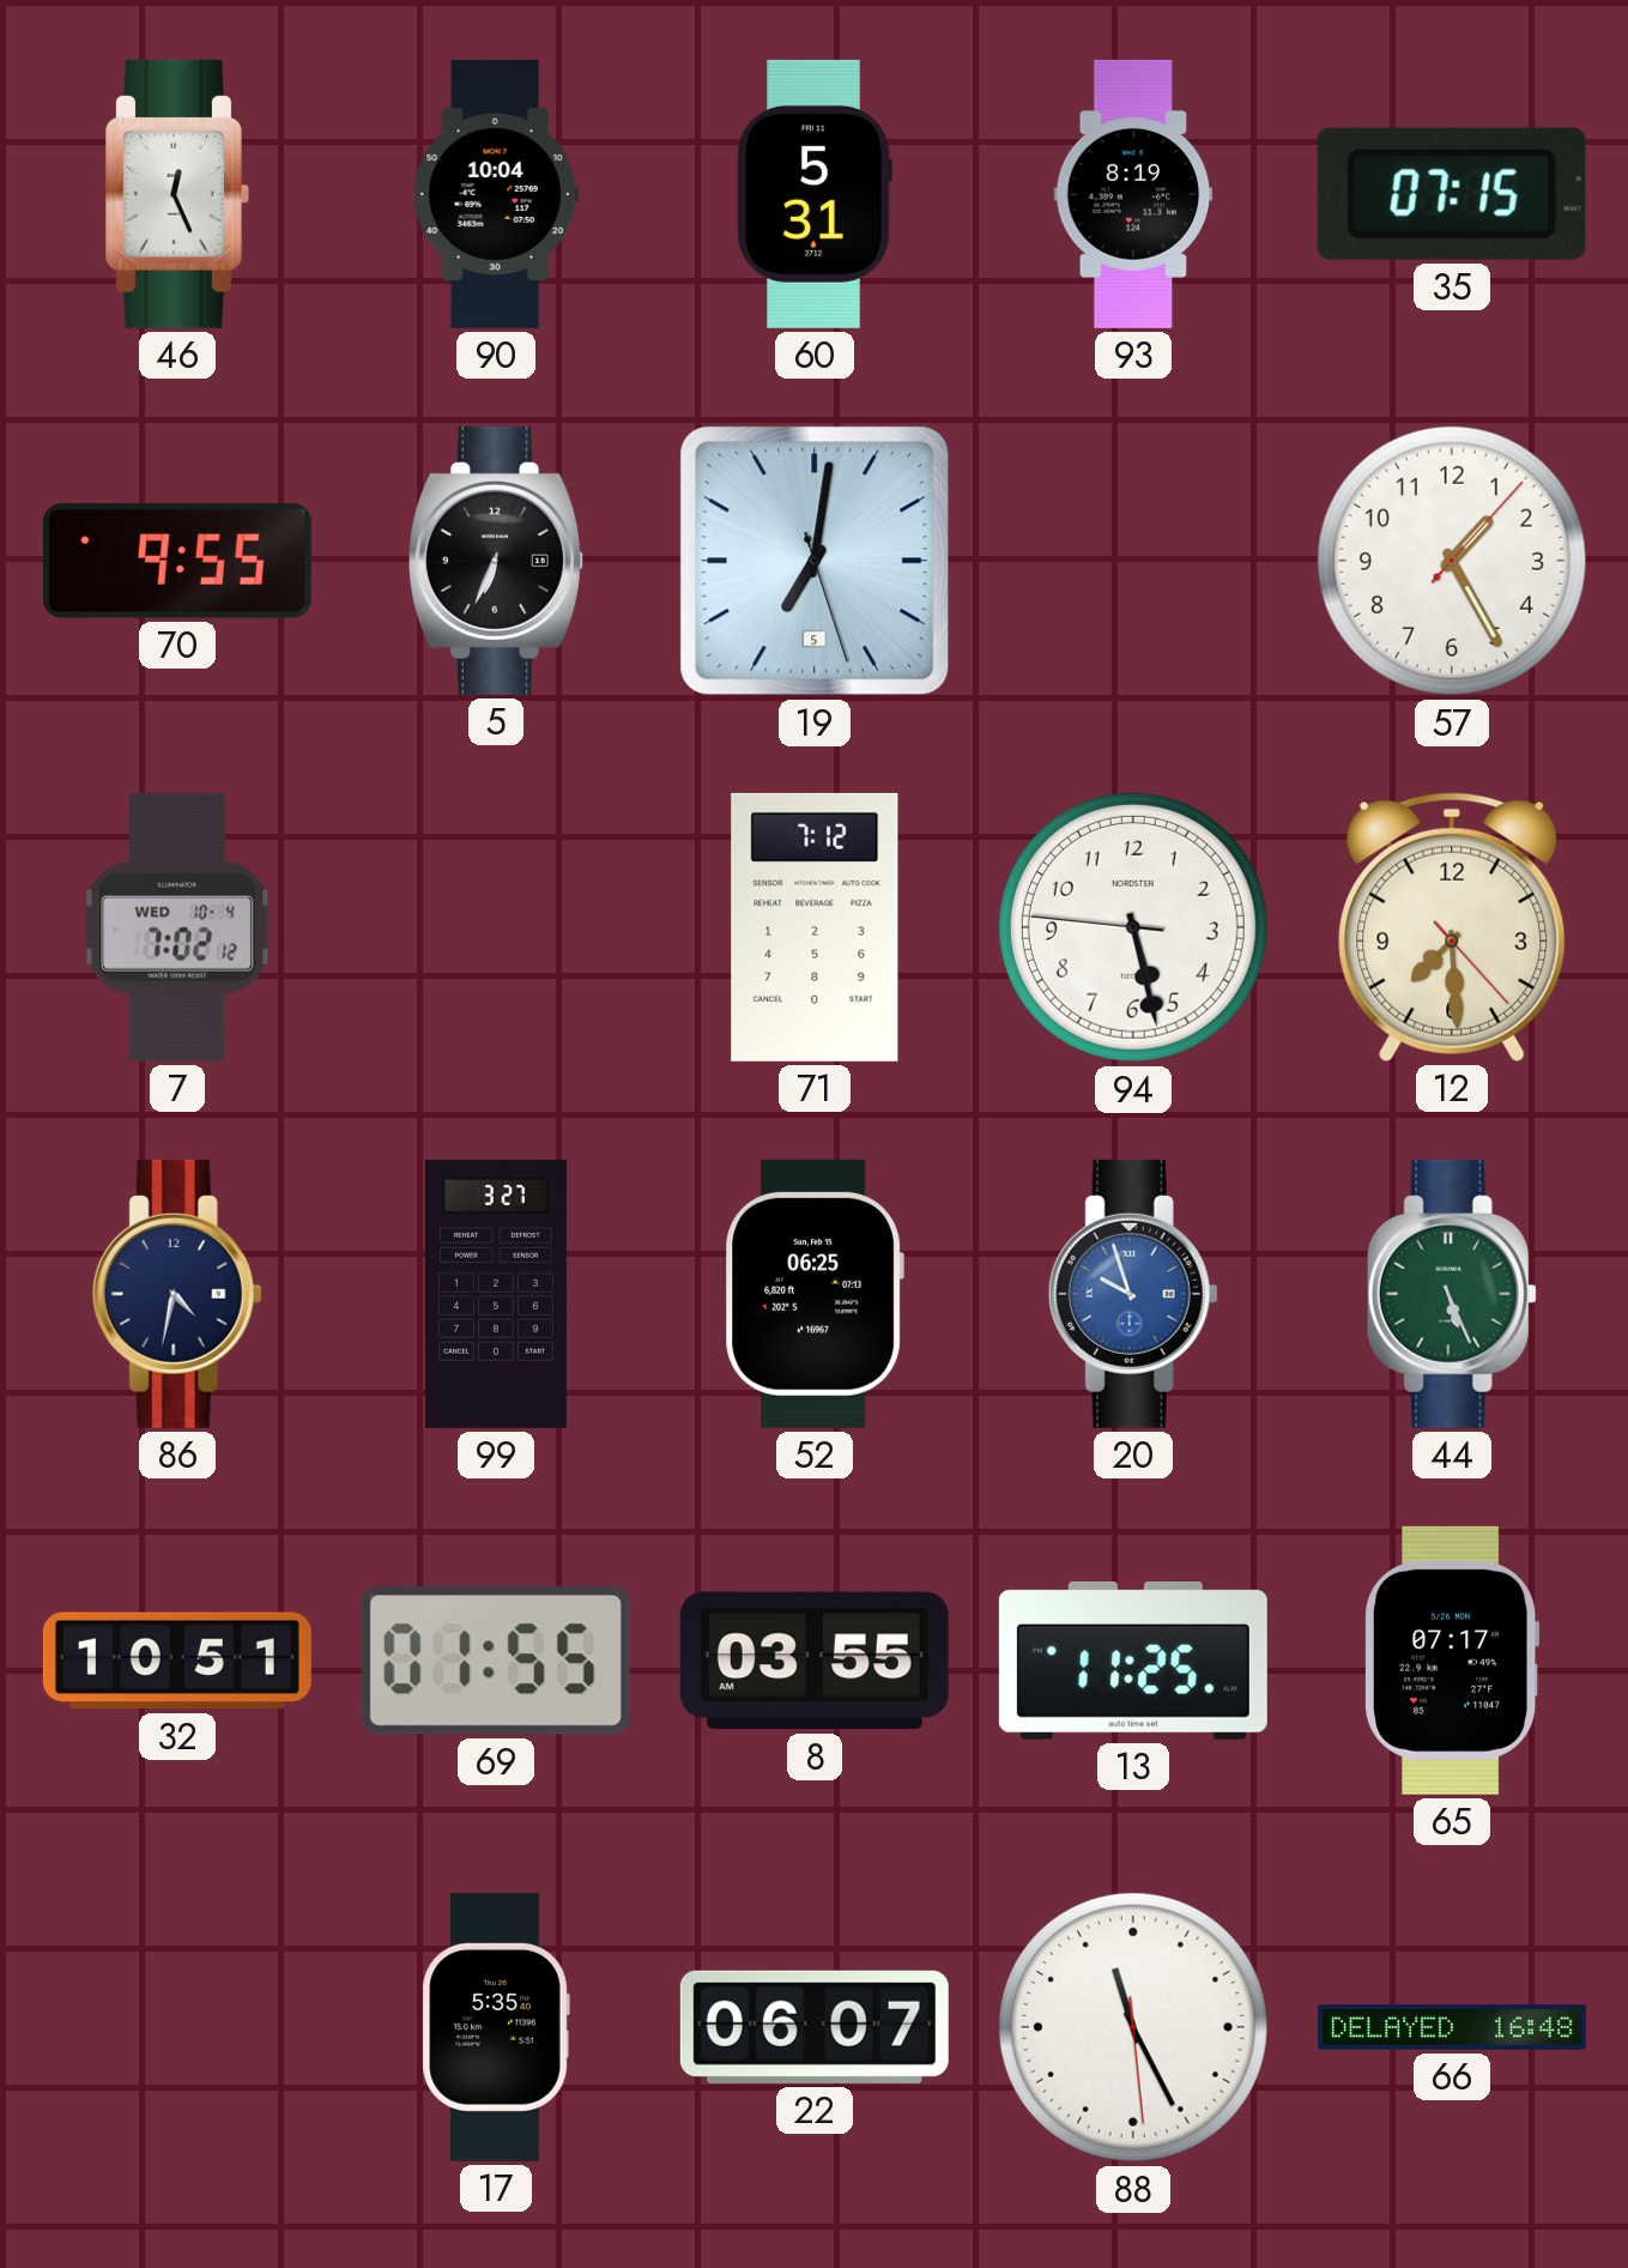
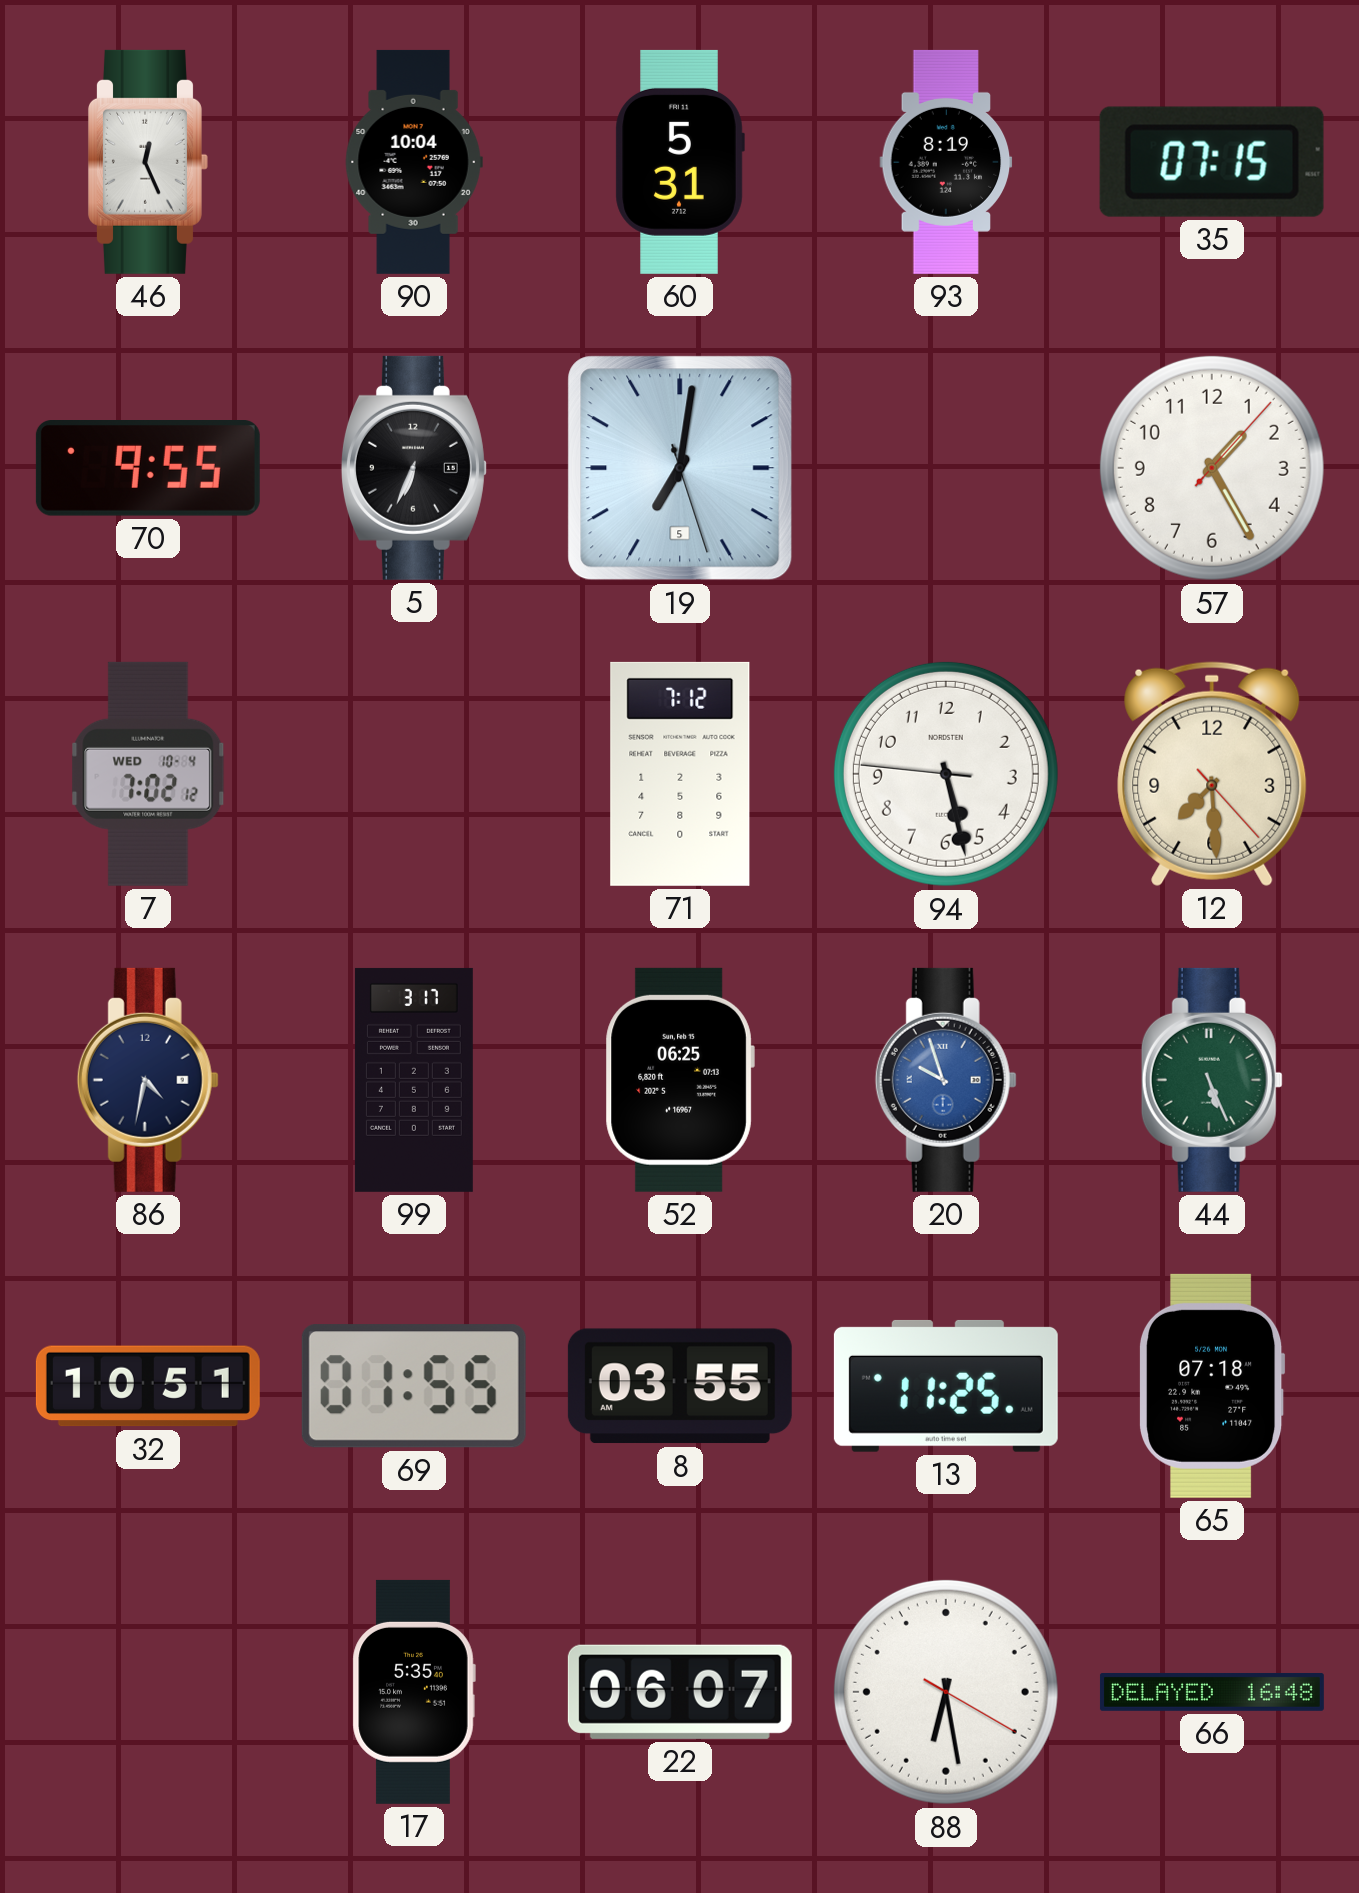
99: 3:27 -> 3:17
65: 07:17 -> 07:18
88: 11:25 -> 6:28
